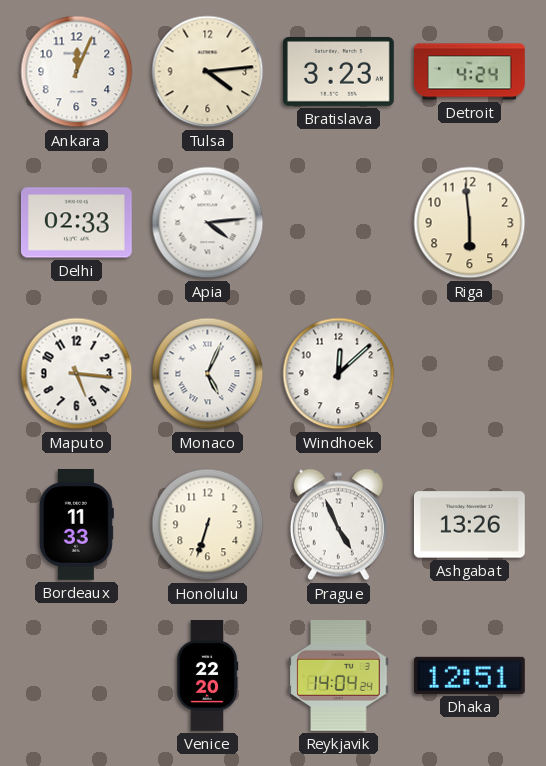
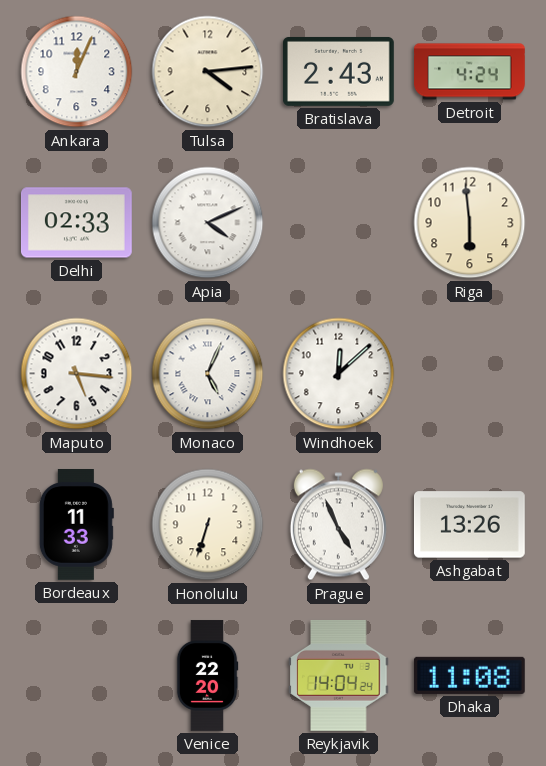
Bratislava: 3:23 -> 2:43
Apia: 4:14 -> 4:11
Dhaka: 12:51 -> 11:08
